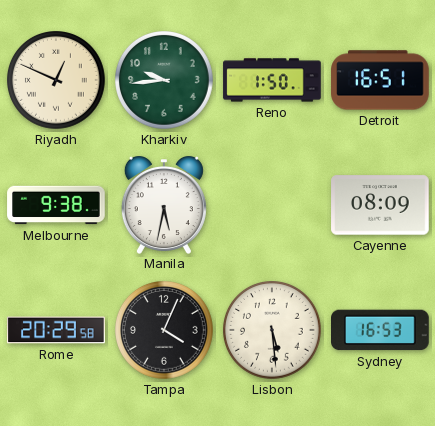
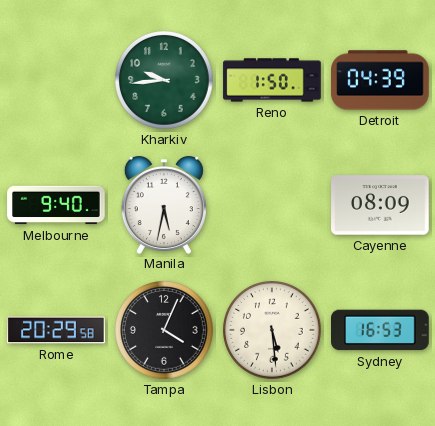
Riyadh: 12:49 -> none
Detroit: 16:51 -> 04:39
Melbourne: 9:38 -> 9:40
